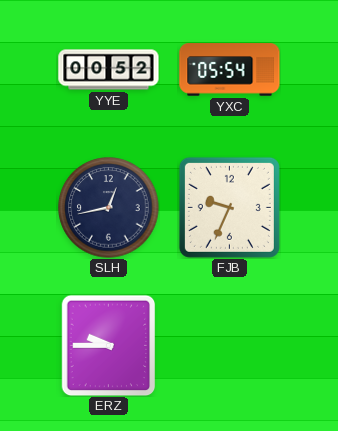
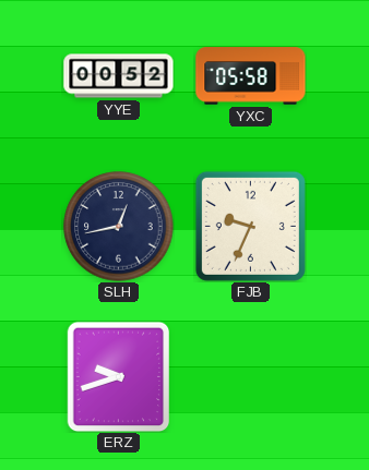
YXC: 05:54 -> 05:58
ERZ: 9:45 -> 9:42
